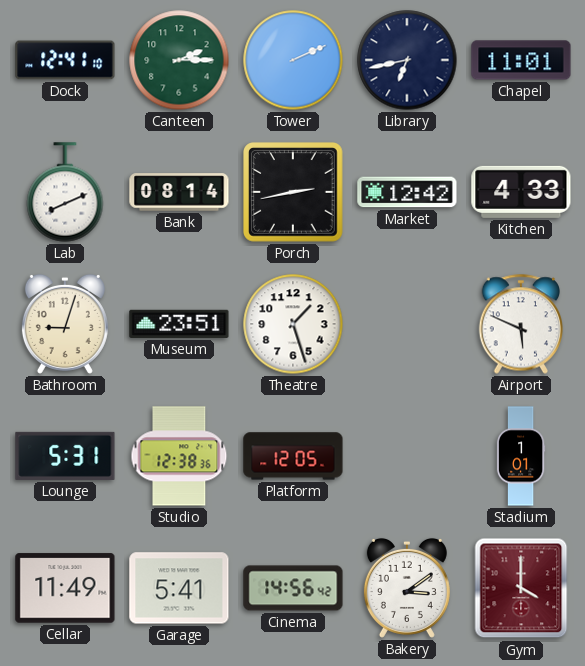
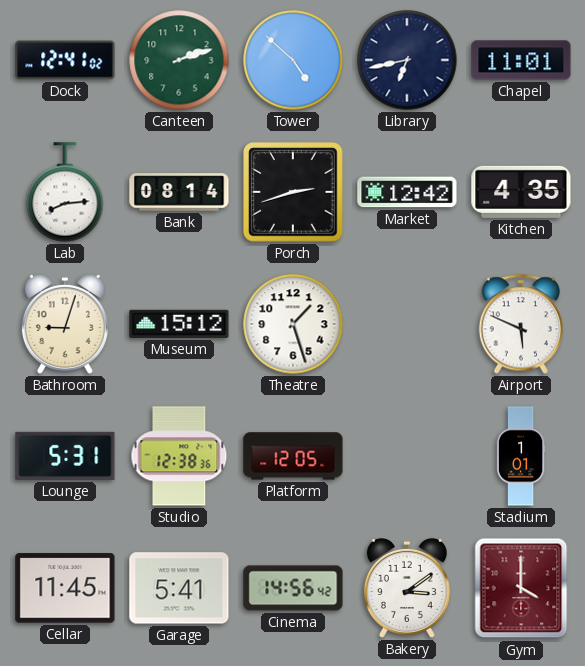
Dock: 12:41:10 -> 12:41:02
Canteen: 2:15 -> 2:12
Tower: 2:11 -> 4:52
Lab: 8:11 -> 8:14
Porch: 2:43 -> 2:42
Kitchen: 4:33 -> 4:35
Museum: 23:51 -> 15:12
Cellar: 11:49 -> 11:45
